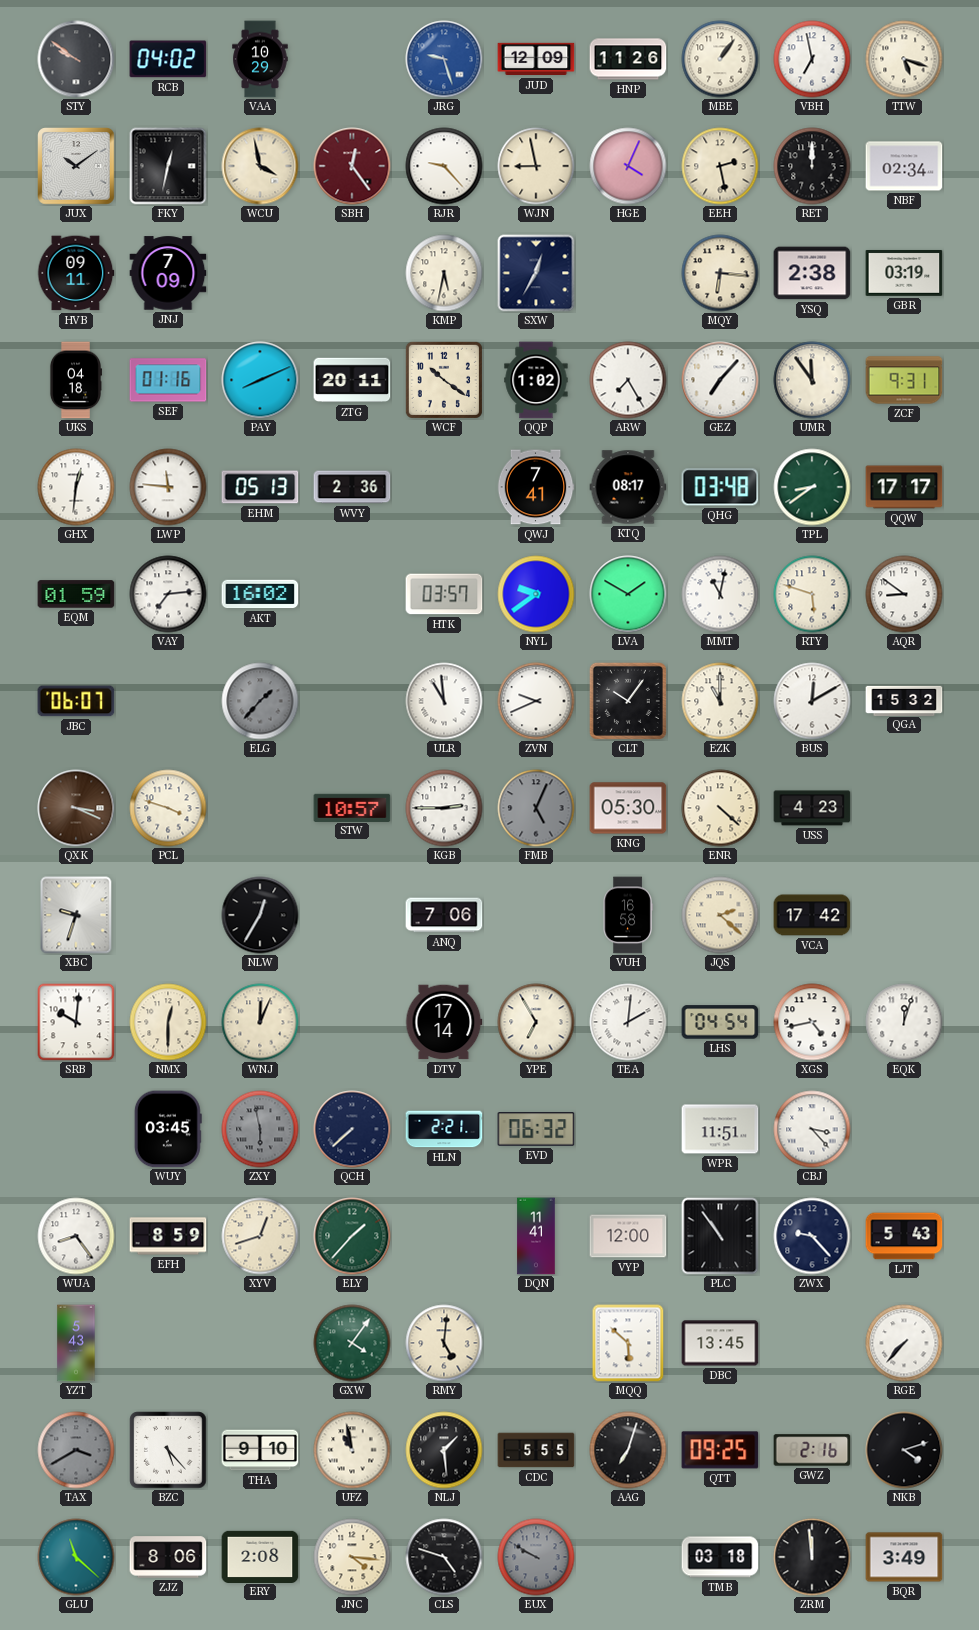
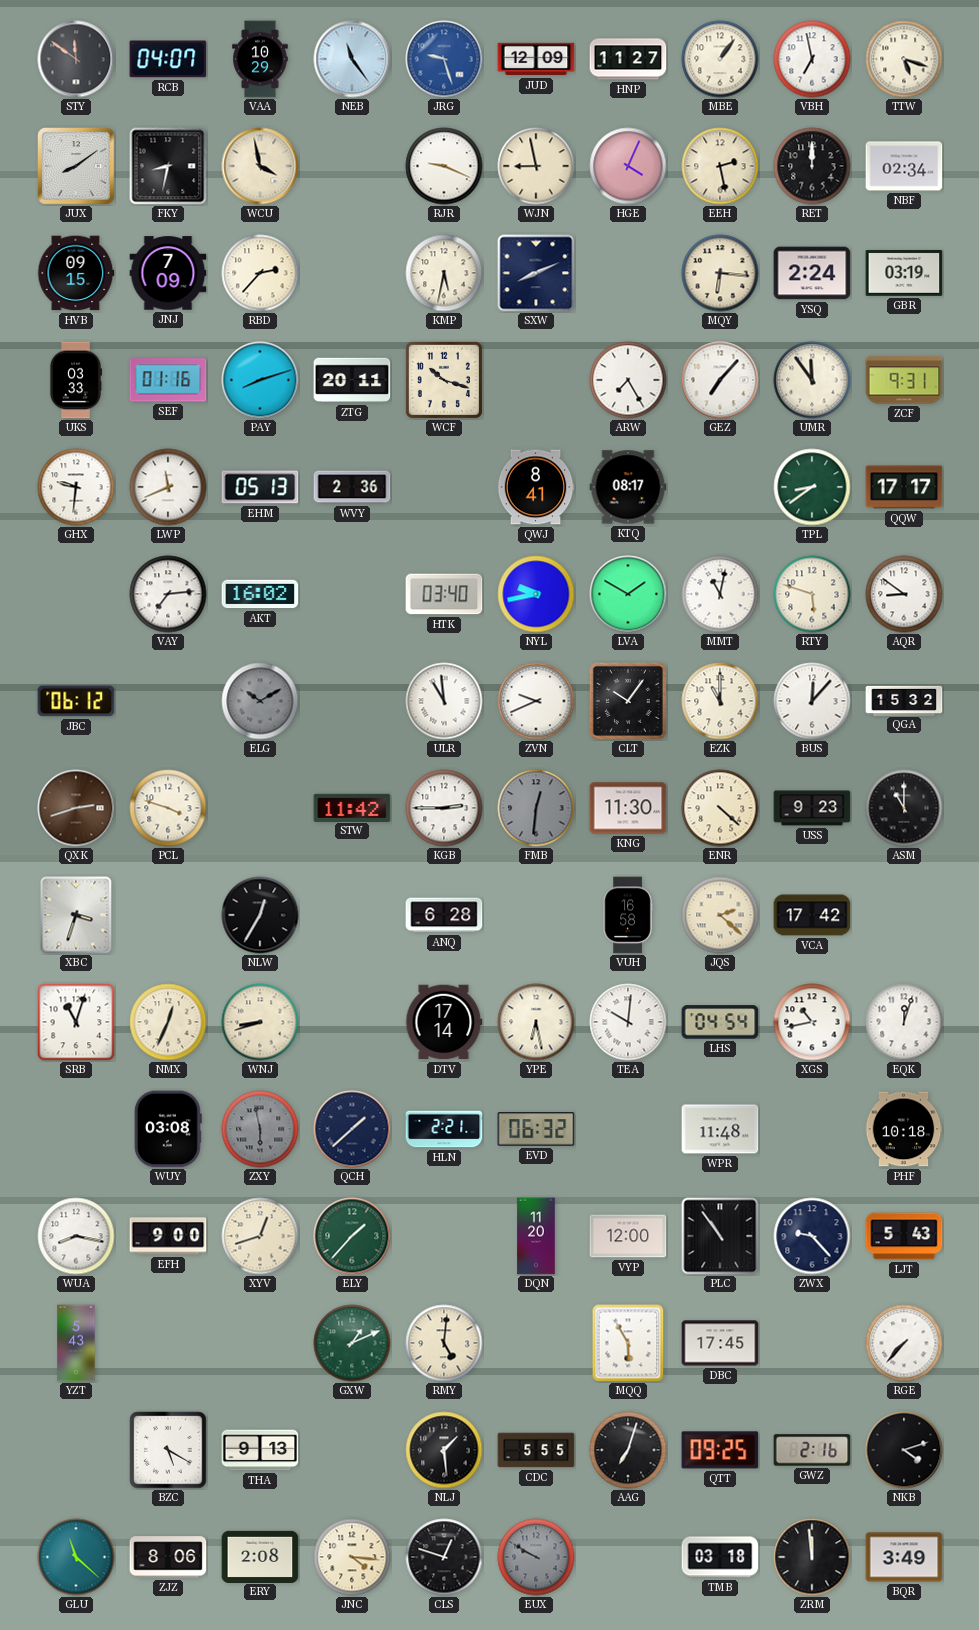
STY: 9:51 -> 11:51
RCB: 04:02 -> 04:07
NEB: none -> 11:24
HNP: 11:26 -> 11:27
JUX: 10:09 -> 8:09
FKY: 12:32 -> 8:32
SBH: 12:24 -> none
RJR: 9:23 -> 9:19
HVB: 09:11 -> 09:15
RBD: none -> 2:37
SXW: 12:35 -> 8:11
YSQ: 2:38 -> 2:24
UKS: 04:18 -> 03:33
PAY: 8:11 -> 8:12
WCF: 10:21 -> 10:18
QQP: 1:02 -> none
GHX: 12:31 -> 9:31
LWP: 11:46 -> 11:41
QWJ: 7:41 -> 8:41
QHG: 03:48 -> none
EQM: 01:59 -> none
HTK: 03:57 -> 03:40
NYL: 9:39 -> 9:43
JBC: 06:07 -> 06:12
ELG: 1:37 -> 10:10
BUS: 12:10 -> 12:07
QXK: 3:19 -> 2:42
STW: 10:57 -> 11:42
FMB: 5:04 -> 12:31
KNG: 05:30 -> 11:30
USS: 4:23 -> 9:23
ASM: none -> 11:00
XBC: 9:33 -> 3:33
ANQ: 7:06 -> 6:28
SRB: 10:01 -> 11:03
NMX: 12:30 -> 12:34
WNJ: 12:04 -> 8:42
YPE: 6:55 -> 6:28
TEA: 2:01 -> 10:01
XGS: 4:43 -> 10:43
WUY: 03:45 -> 03:08
QCH: 7:38 -> 1:38
WPR: 11:51 -> 11:48
CBJ: 3:23 -> none
PHF: none -> 10:18
WUA: 8:24 -> 8:17
EFH: 8:59 -> 9:00
DQN: 11:41 -> 11:20
GXW: 4:06 -> 1:11
MQQ: 5:52 -> 5:55
DBC: 13:45 -> 17:45
TAX: 3:40 -> none
BZC: 5:23 -> 5:20
THA: 9:10 -> 9:13
UFZ: 10:58 -> none
CLS: 4:48 -> 12:48
